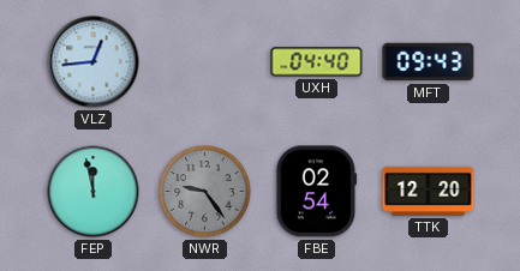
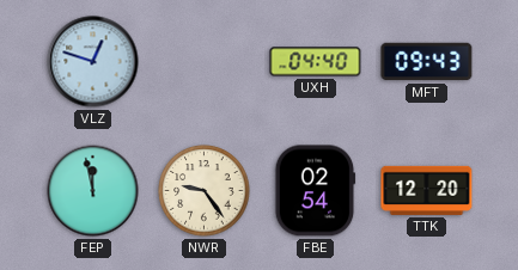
VLZ: 12:44 -> 12:48
NWR dial: grey -> cream
